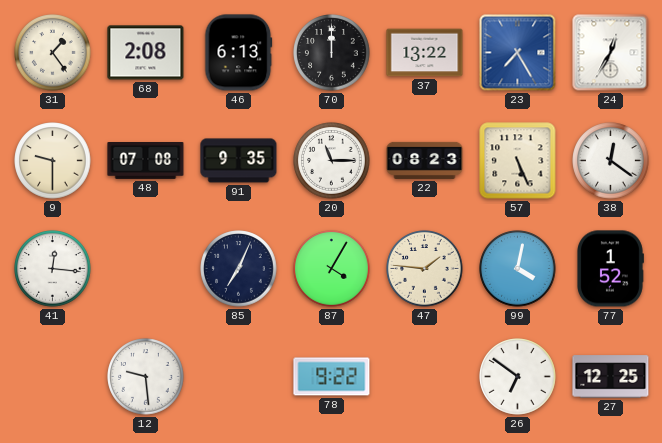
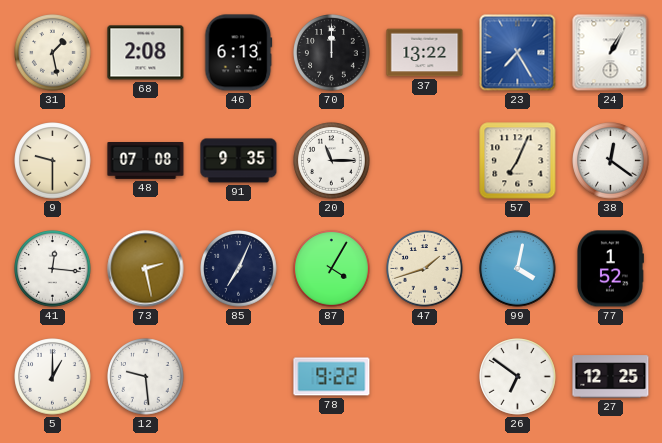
31: 1:24 -> 1:28
24: 12:35 -> 1:05
22: 08:23 -> none
57: 5:26 -> 7:04
73: none -> 2:28
47: 1:46 -> 1:42
5: none -> 1:00
